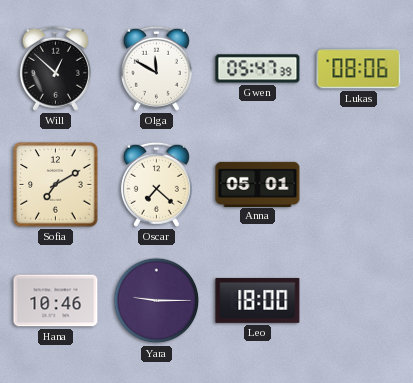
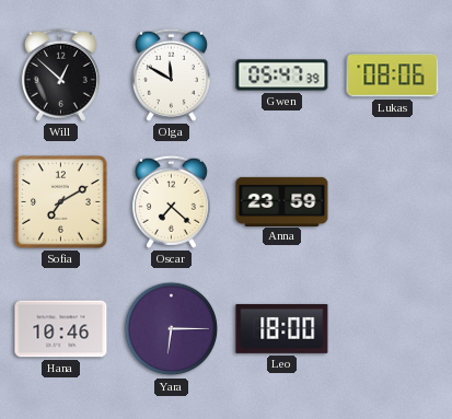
Anna: 05:01 -> 23:59
Yara: 9:15 -> 6:15
